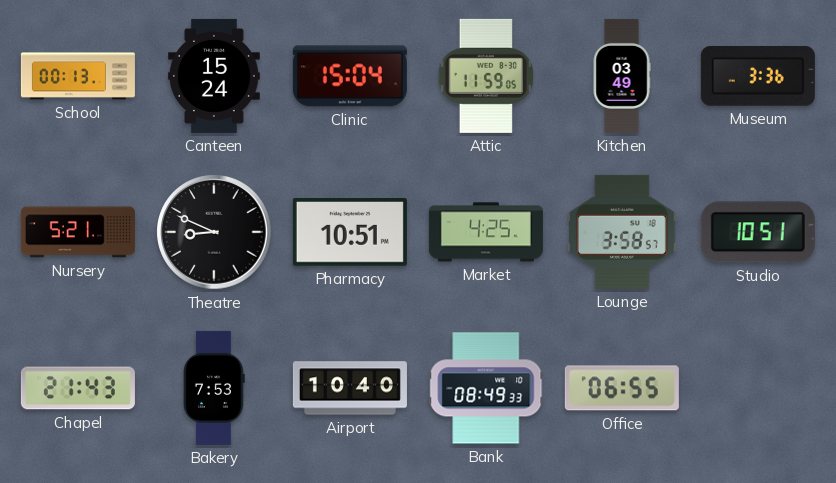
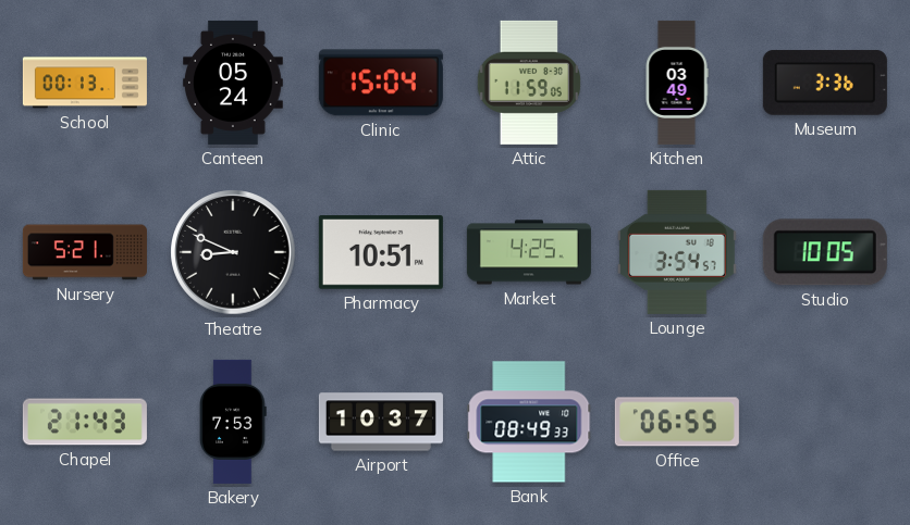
Canteen: 15:24 -> 05:24
Lounge: 3:58 -> 3:54
Studio: 10:51 -> 10:05
Airport: 10:40 -> 10:37
